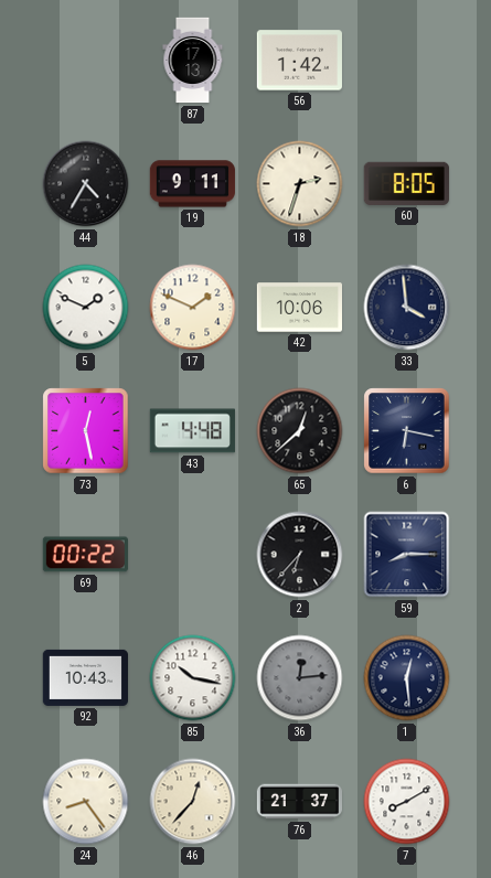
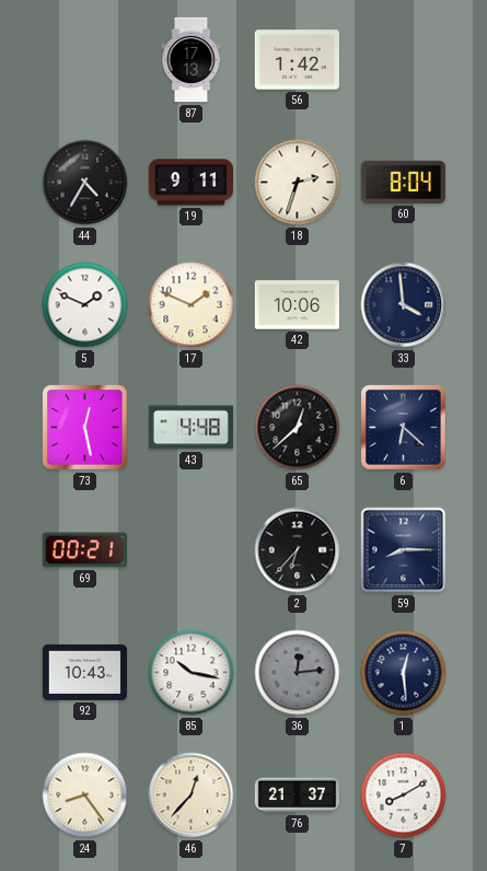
60: 8:05 -> 8:04
6: 6:17 -> 6:22
69: 00:22 -> 00:21
